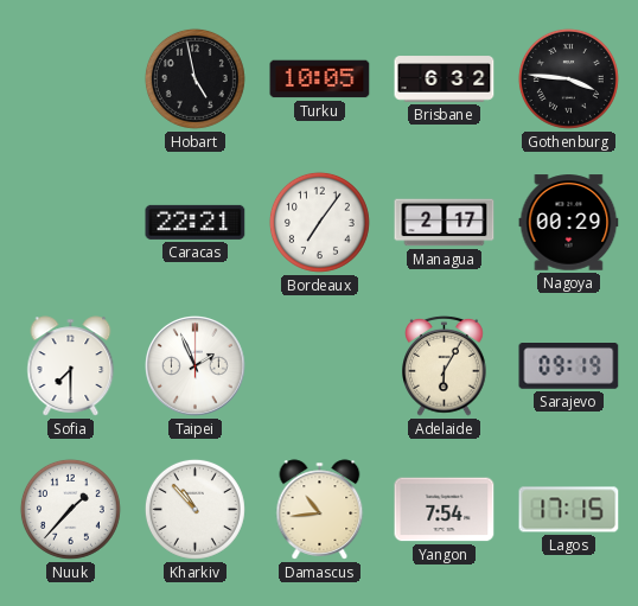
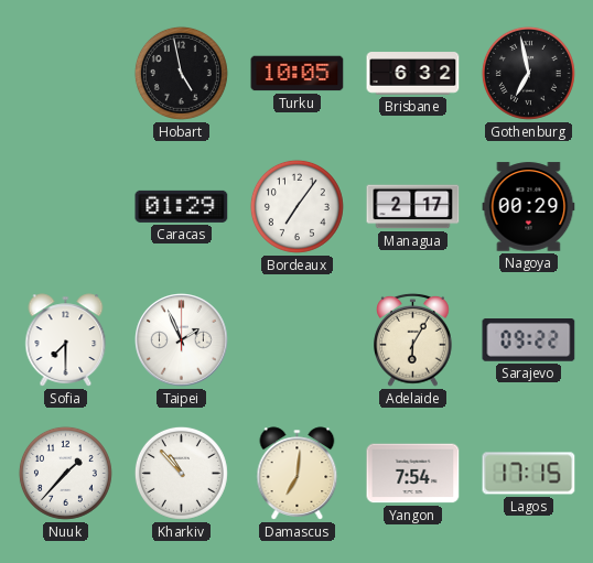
Gothenburg: 3:46 -> 6:58
Caracas: 22:21 -> 01:29
Sarajevo: 09:19 -> 09:22
Damascus: 10:44 -> 7:01
